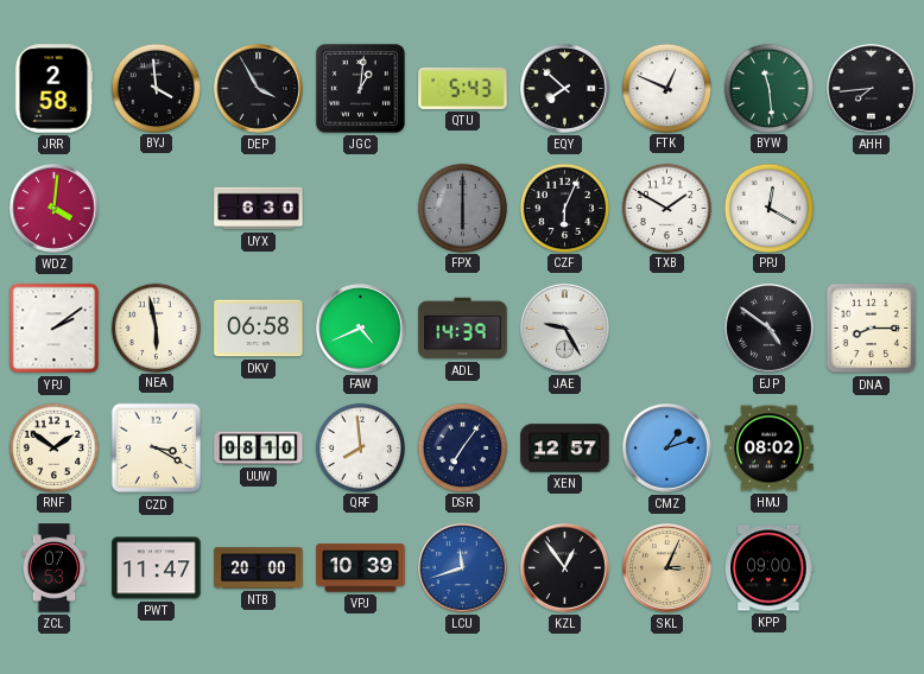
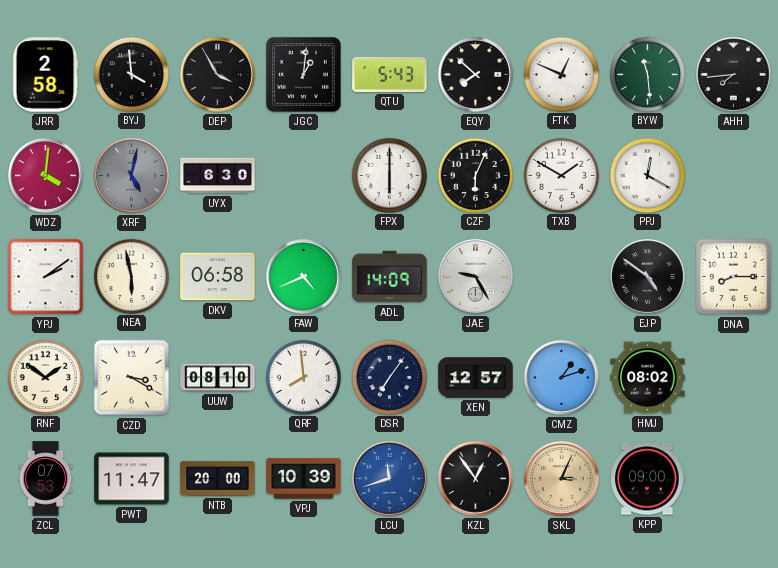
XRF: none -> 5:02
FPX dial: grey -> white
ADL: 14:39 -> 14:09
